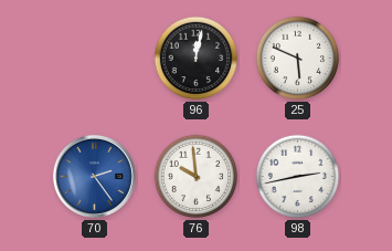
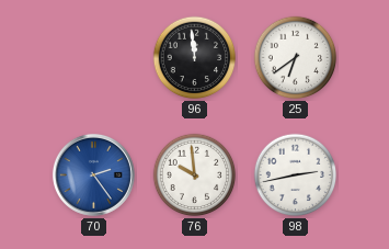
96: 12:02 -> 11:59
25: 5:49 -> 6:39
